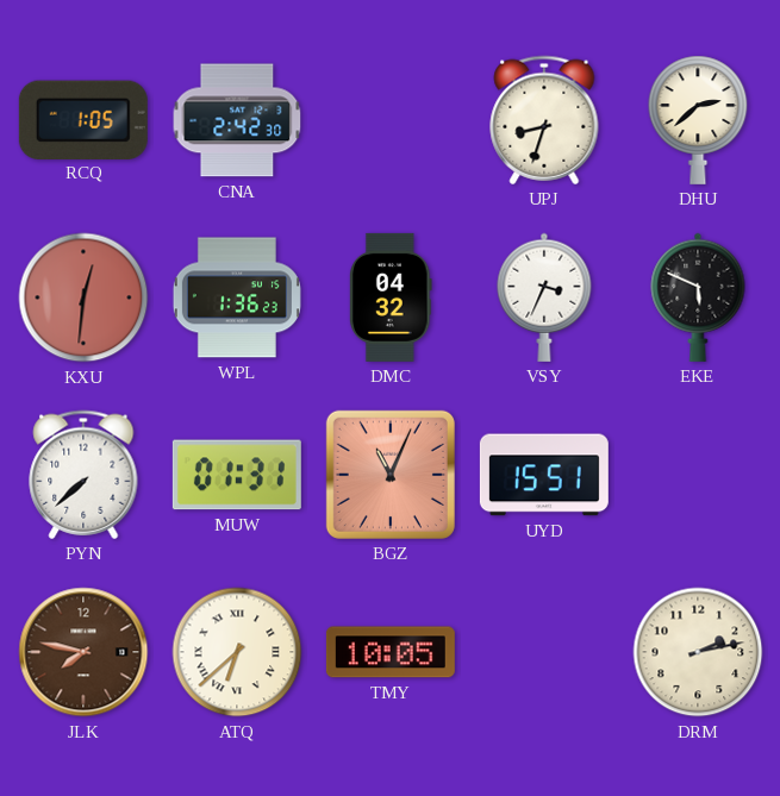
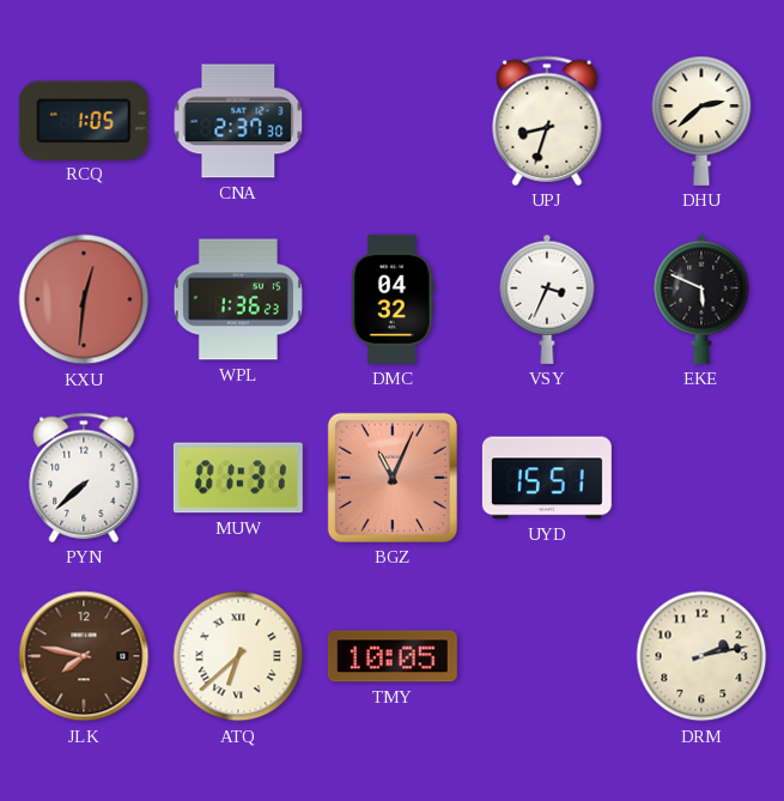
CNA: 2:42 -> 2:37
